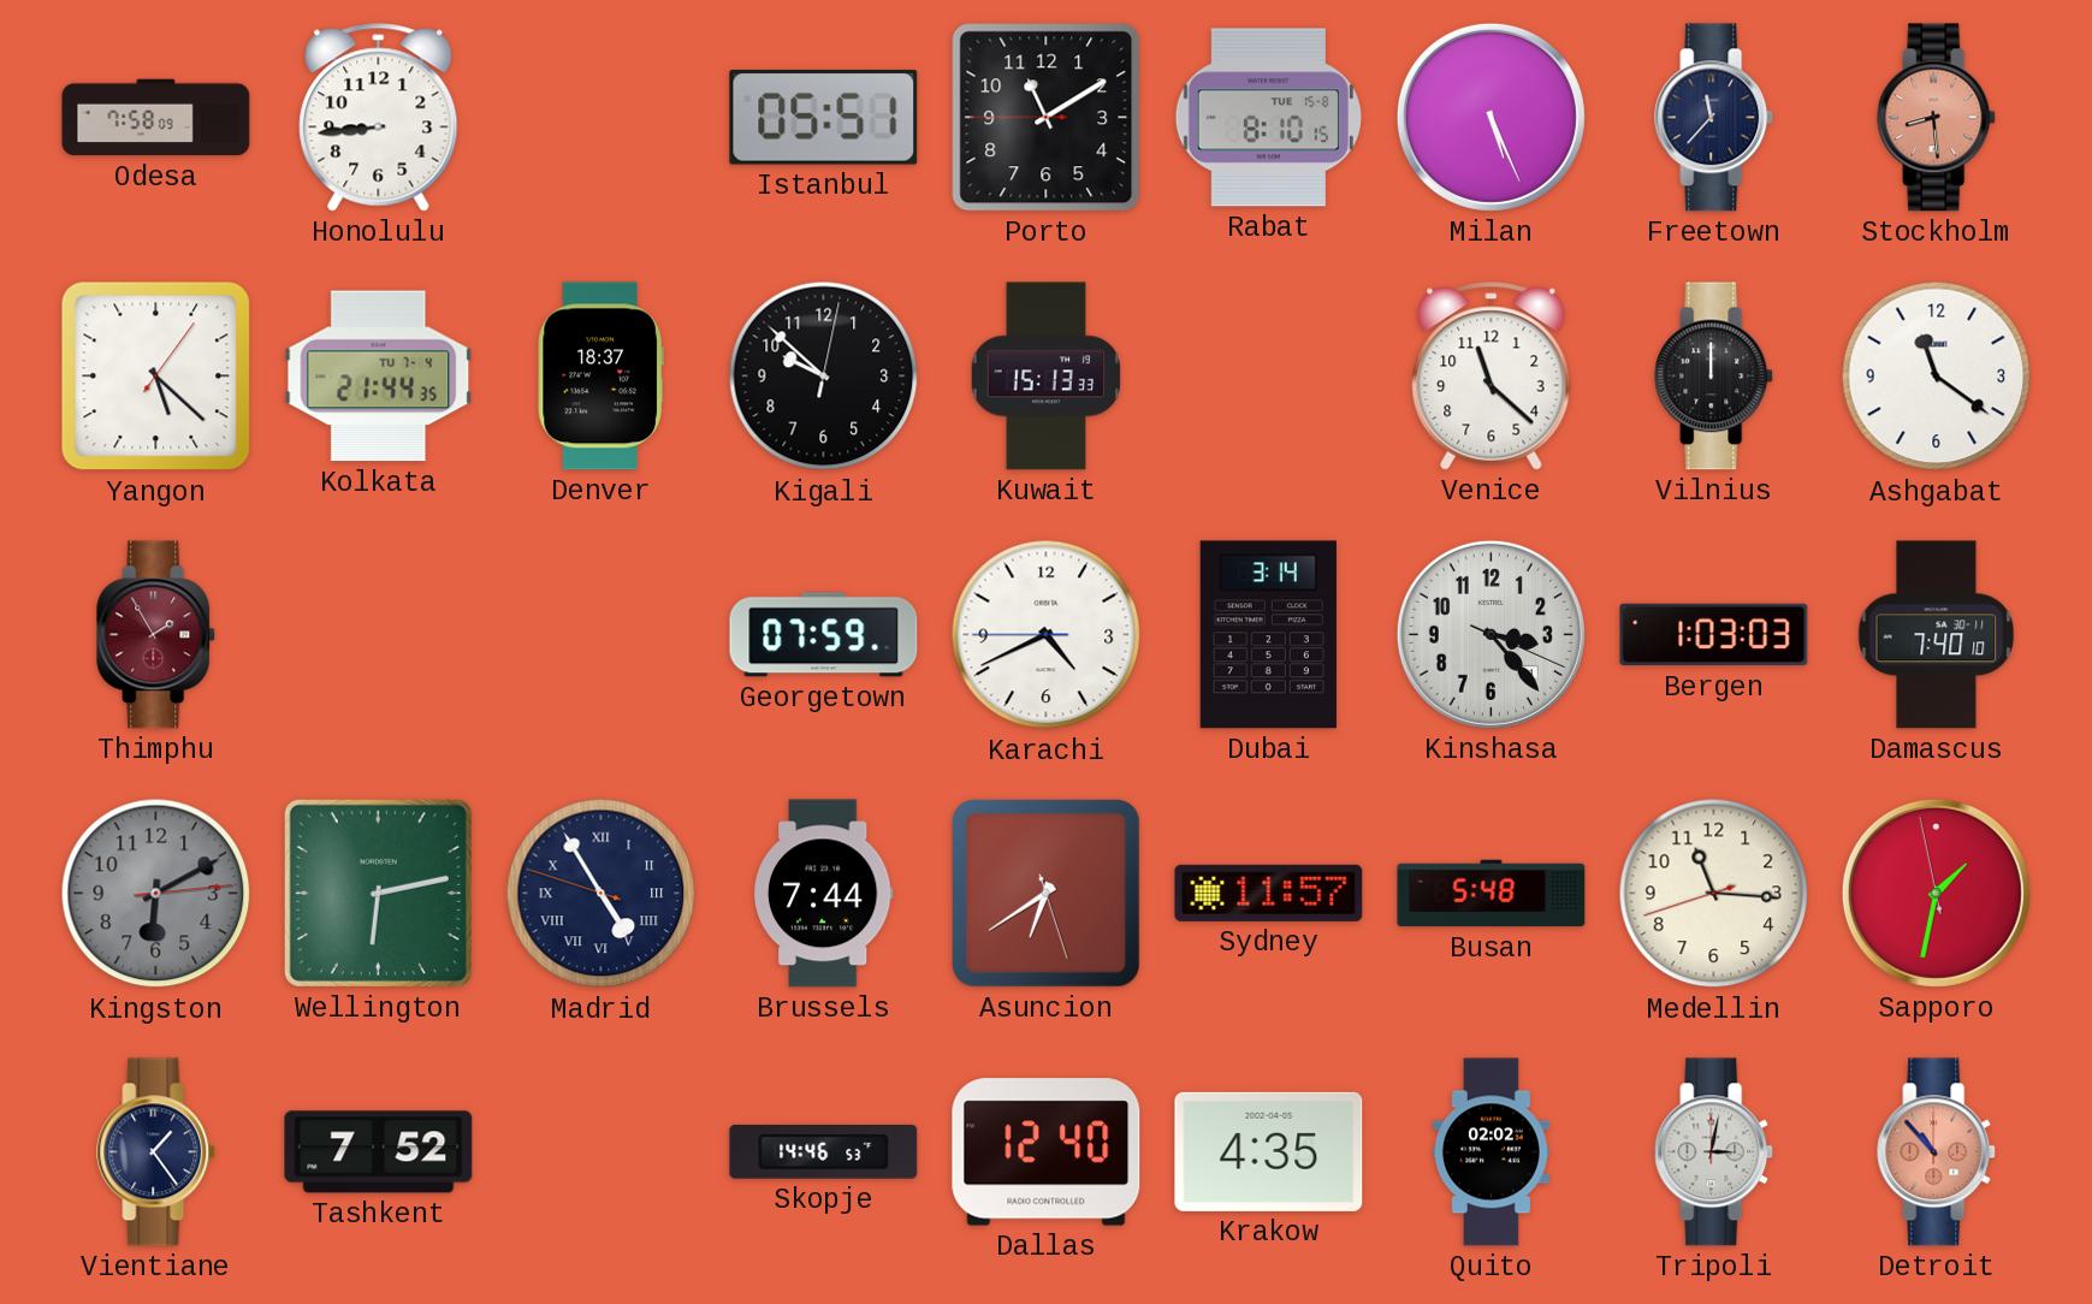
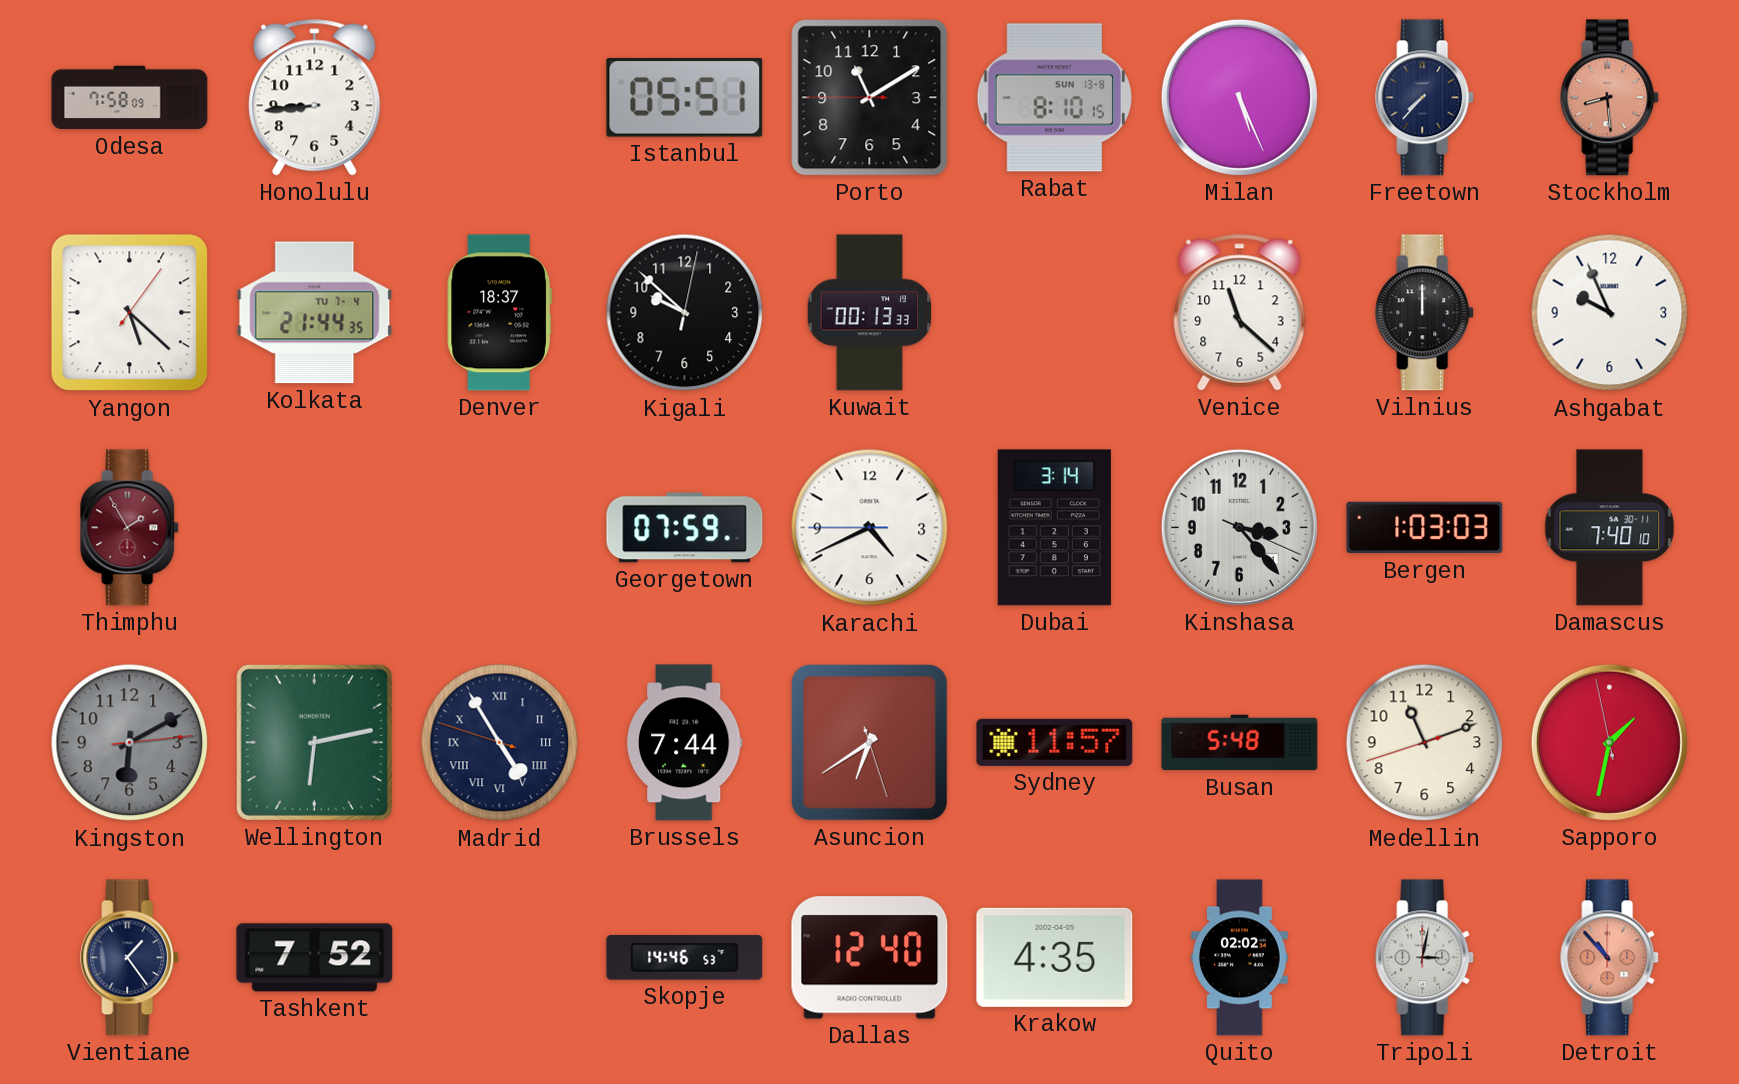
Rabat date: TUE 15-8 -> SUN 13-8
Freetown: 11:37 -> 7:37
Kuwait: 15:13 -> 00:13
Ashgabat: 11:21 -> 9:56
Medellin: 11:15 -> 11:11
